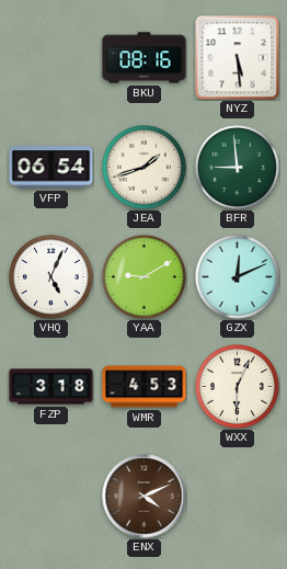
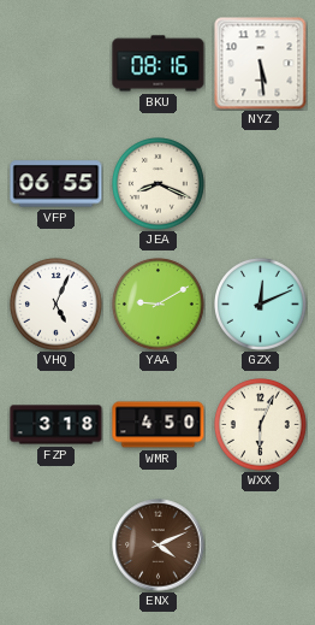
VFP: 06:54 -> 06:55
JEA: 1:42 -> 8:19
BFR: 8:59 -> none
WMR: 4:53 -> 4:50
